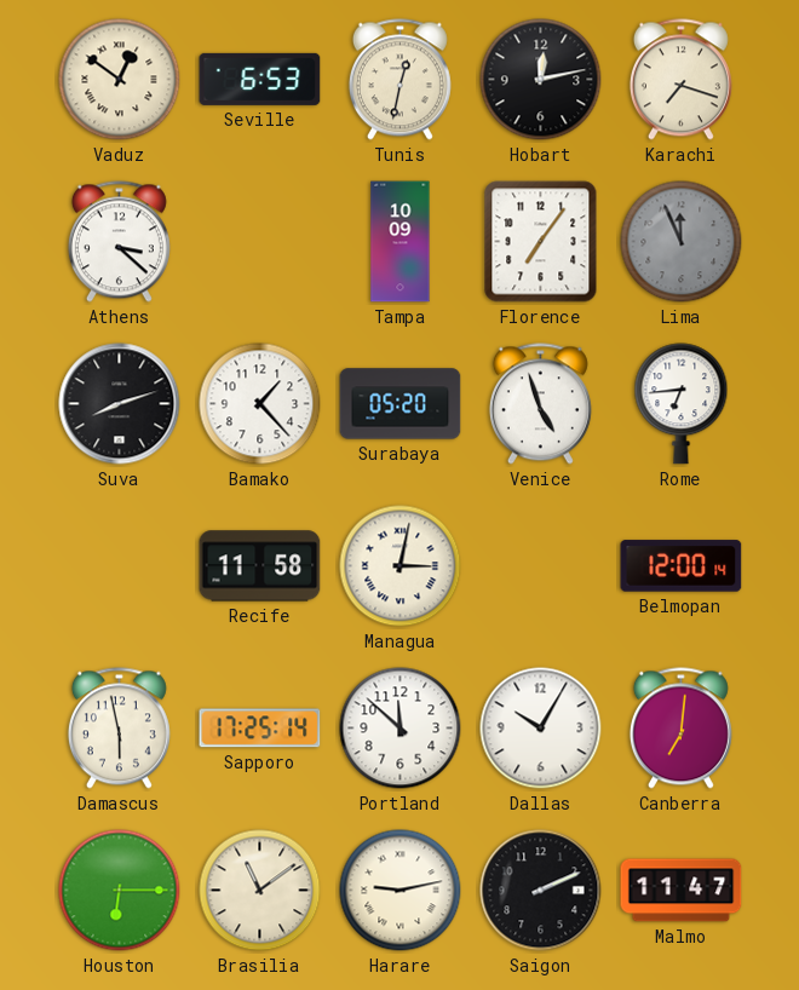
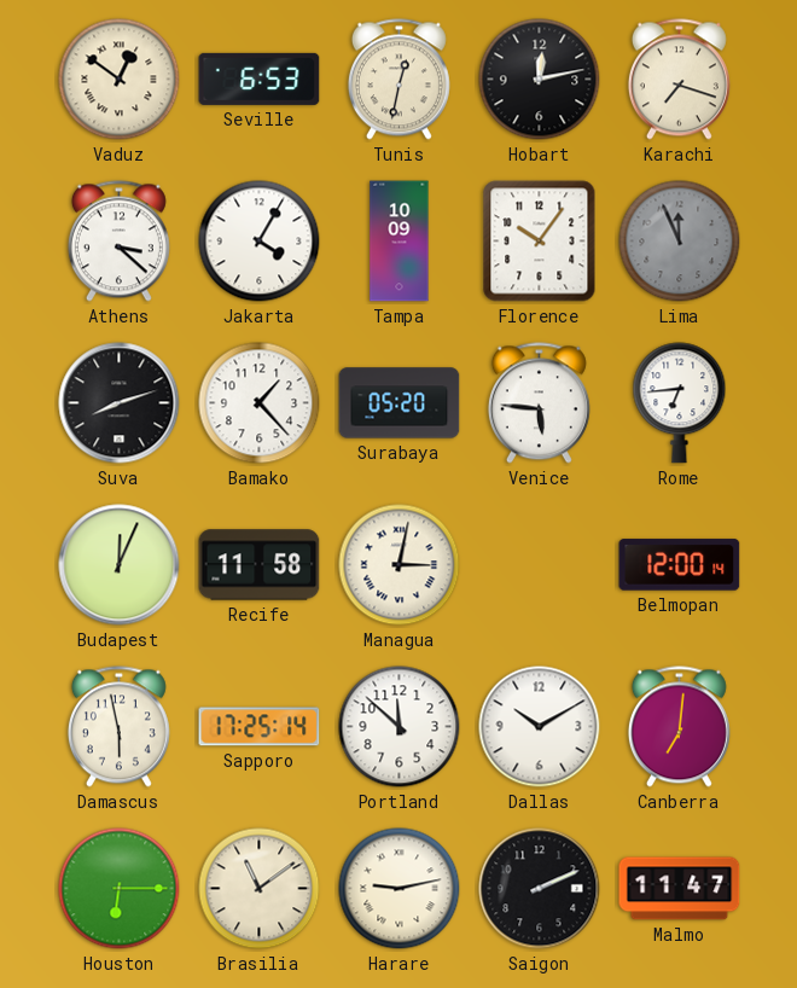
Jakarta: none -> 4:05
Florence: 7:06 -> 10:06
Venice: 4:57 -> 5:46
Budapest: none -> 12:04
Dallas: 10:05 -> 10:10
